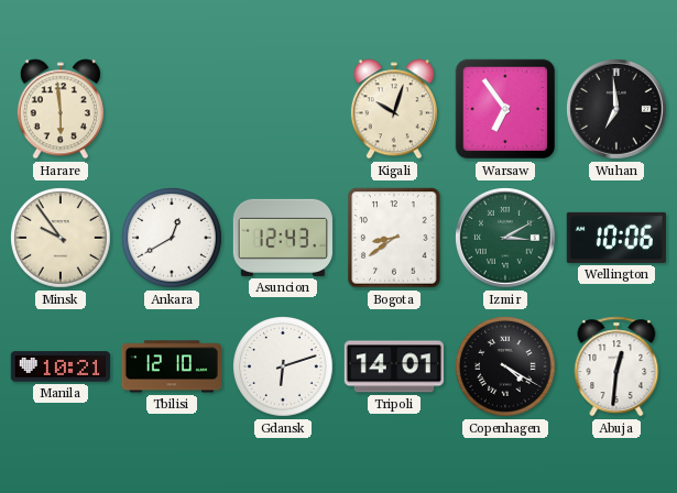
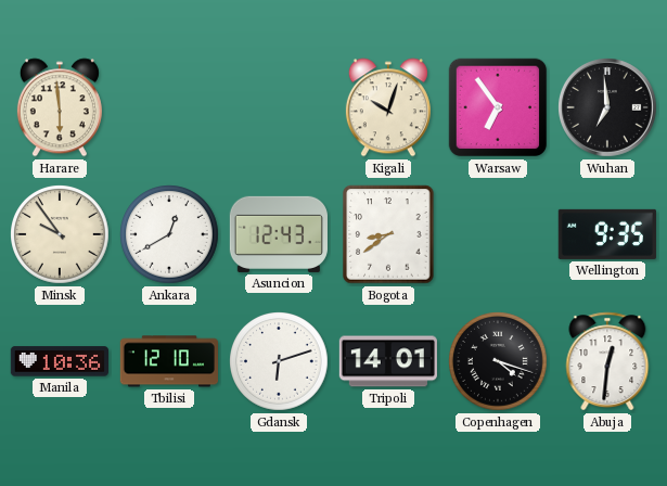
Izmir: 3:10 -> none
Wellington: 10:06 -> 9:35
Manila: 10:21 -> 10:36
Copenhagen: 4:20 -> 4:18
